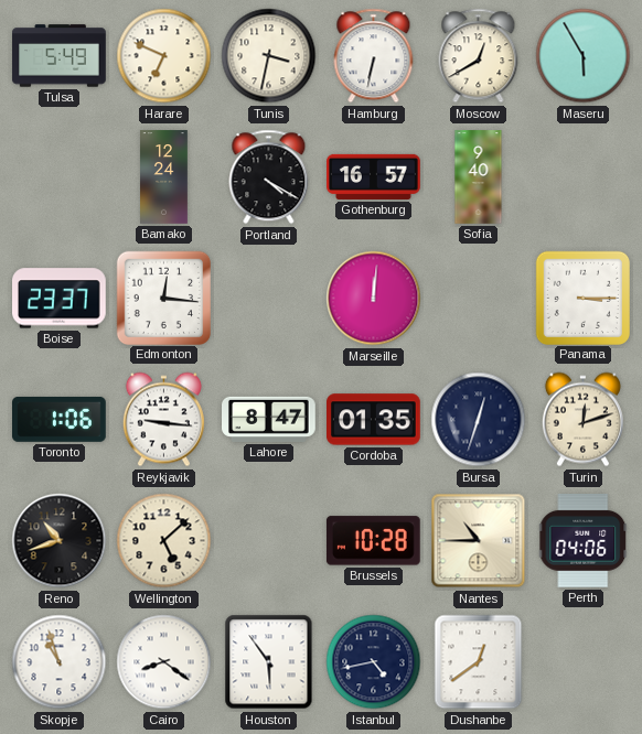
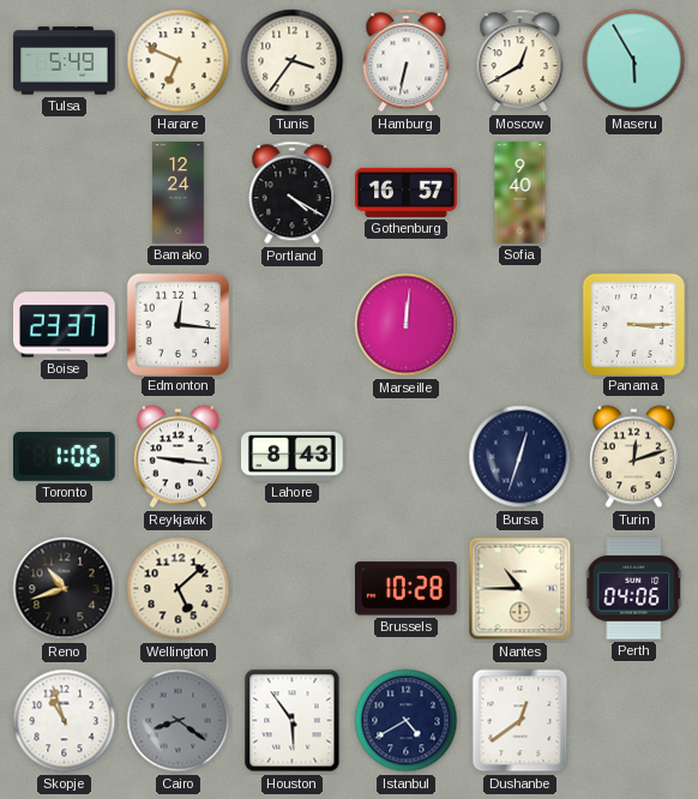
Tunis: 3:32 -> 3:36
Lahore: 8:47 -> 8:43
Cordoba: 01:35 -> none
Cairo dial: white -> grey
Istanbul: 4:43 -> 4:40
